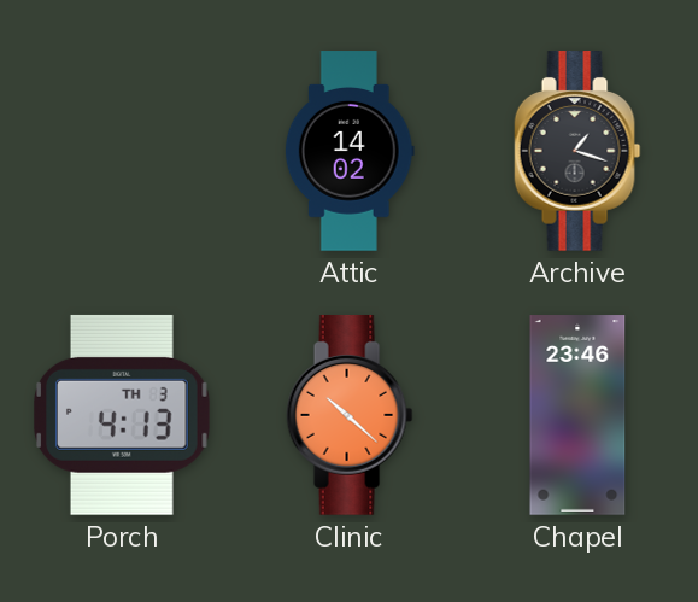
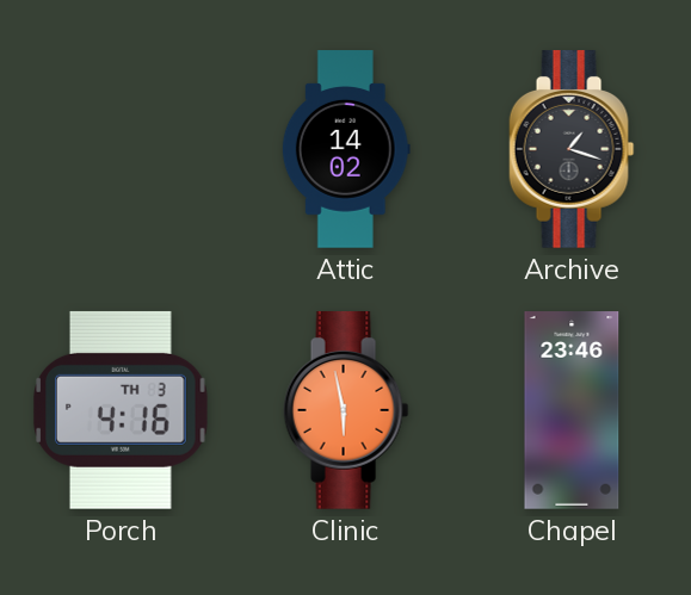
Porch: 4:13 -> 4:16
Clinic: 10:22 -> 5:58
